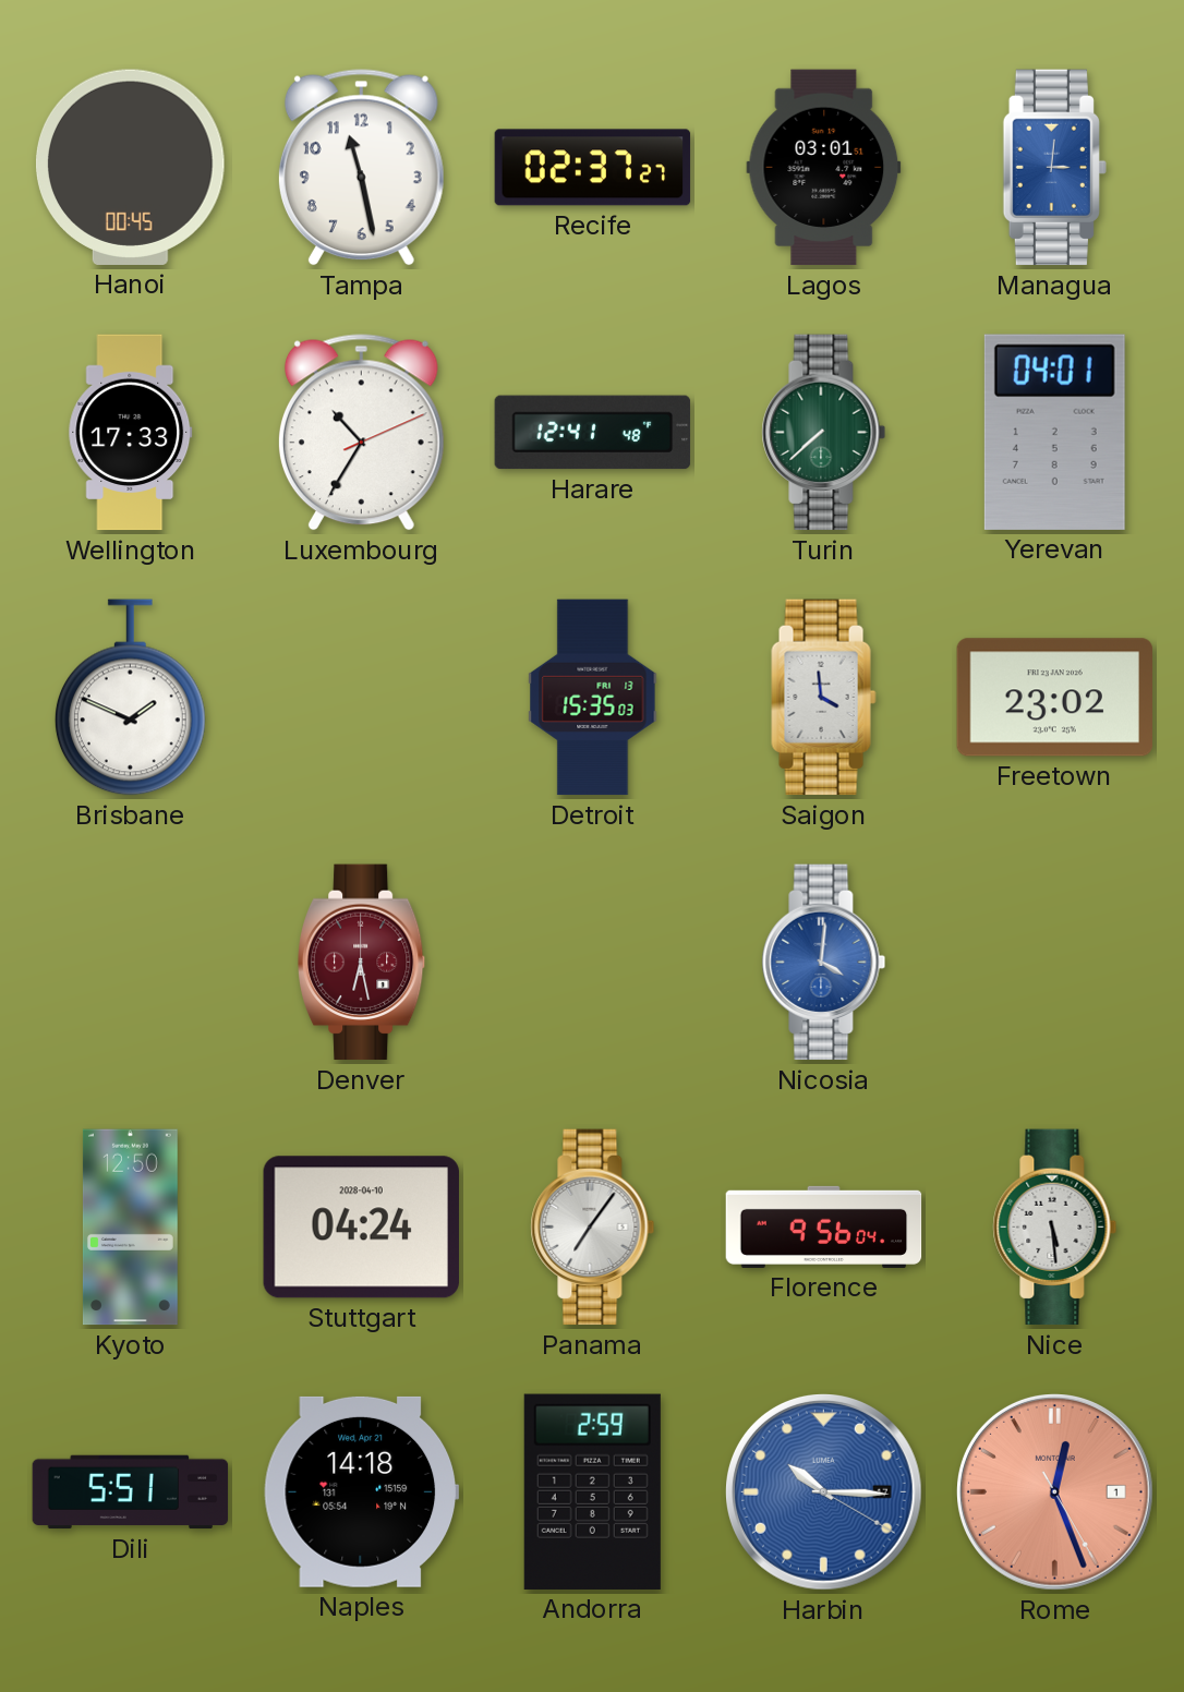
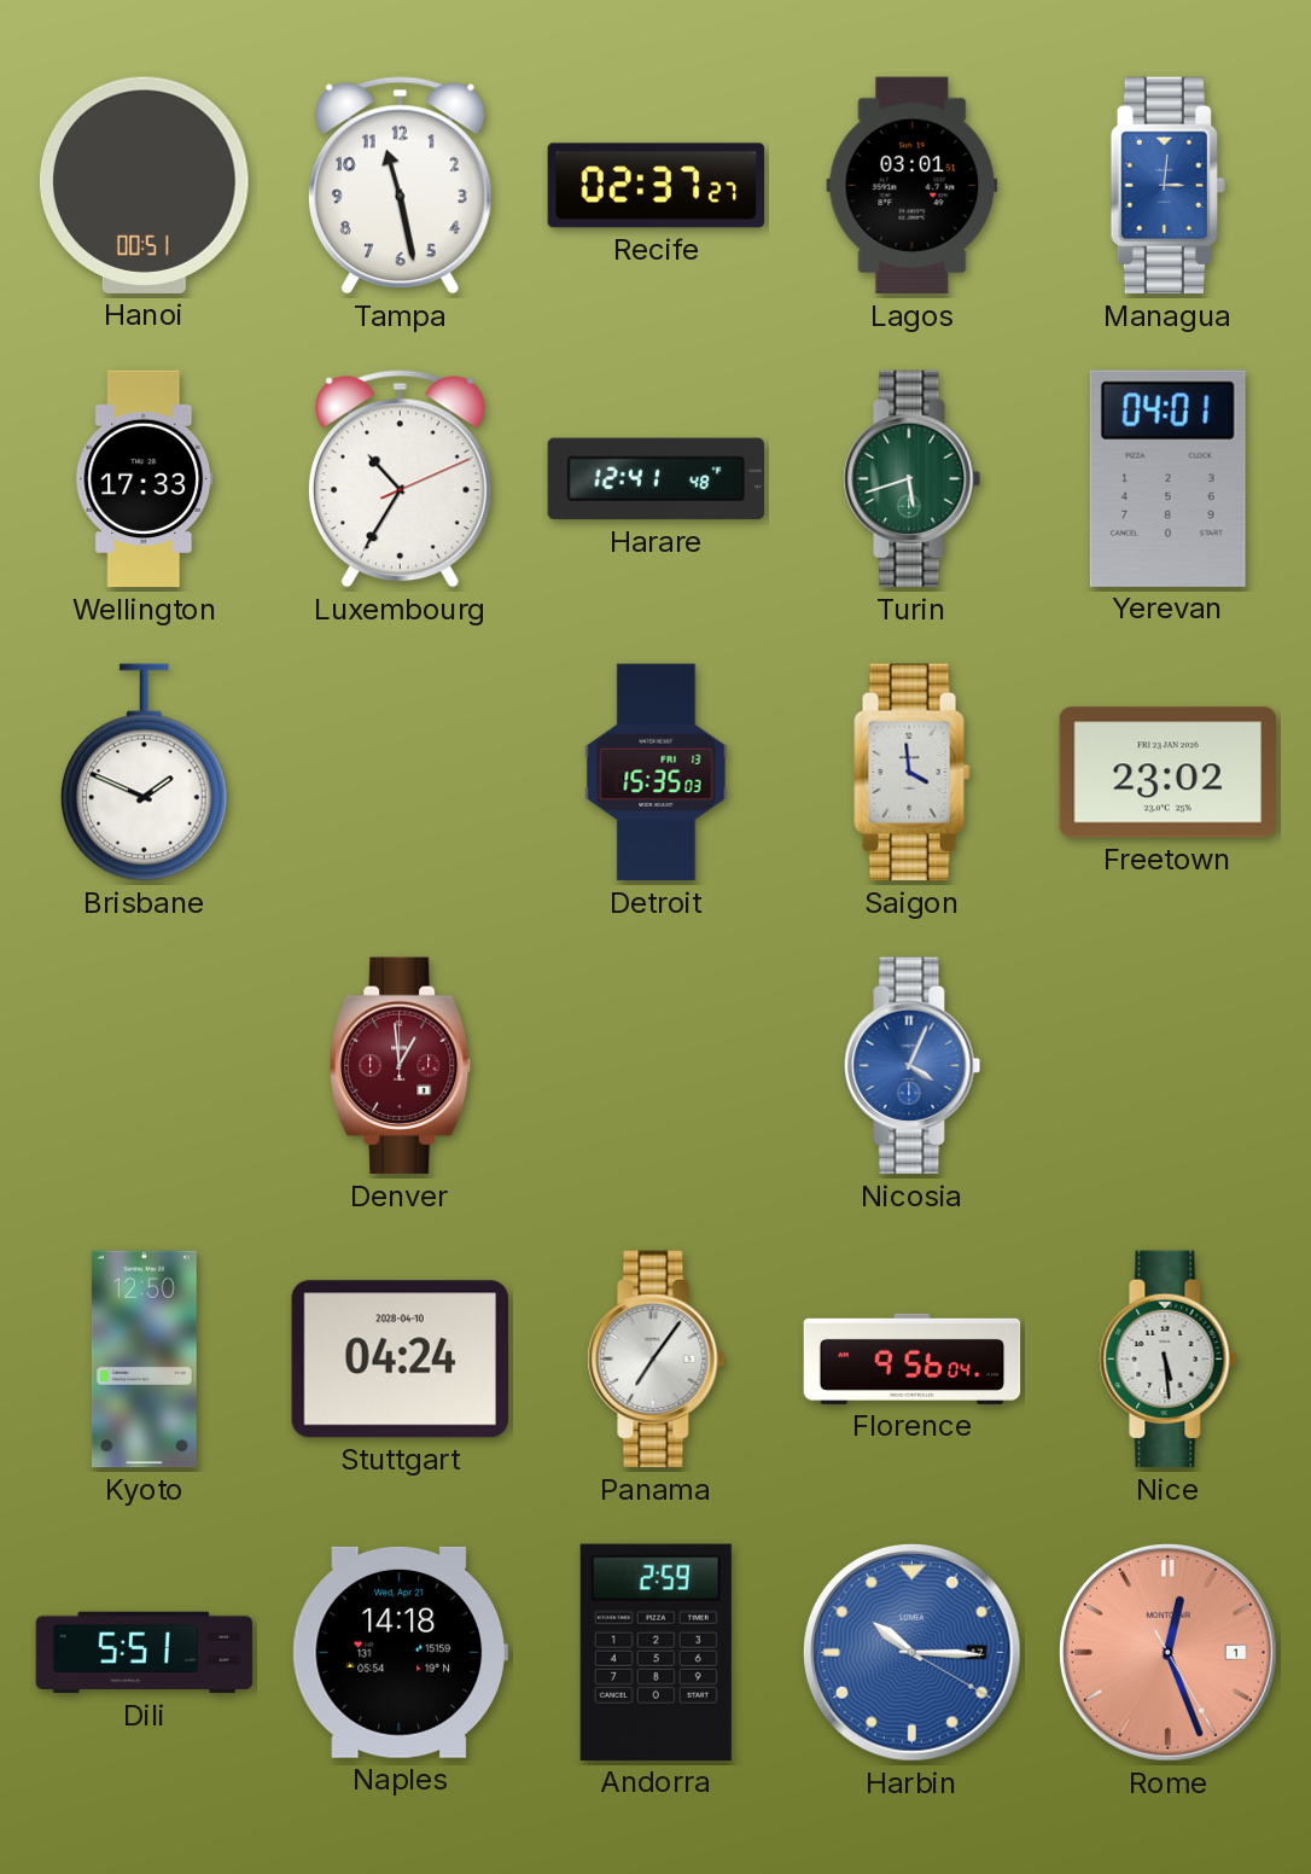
Hanoi: 00:45 -> 00:51
Turin: 7:38 -> 5:42
Denver: 6:28 -> 12:59
Nicosia: 4:01 -> 4:04
